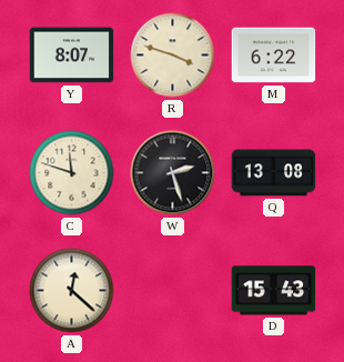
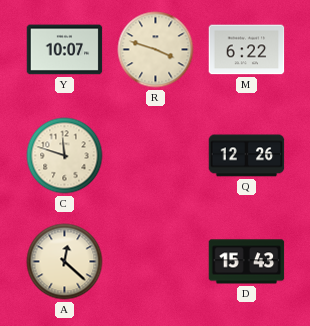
Y: 8:07 -> 10:07
W: 2:27 -> none
Q: 13:08 -> 12:26
